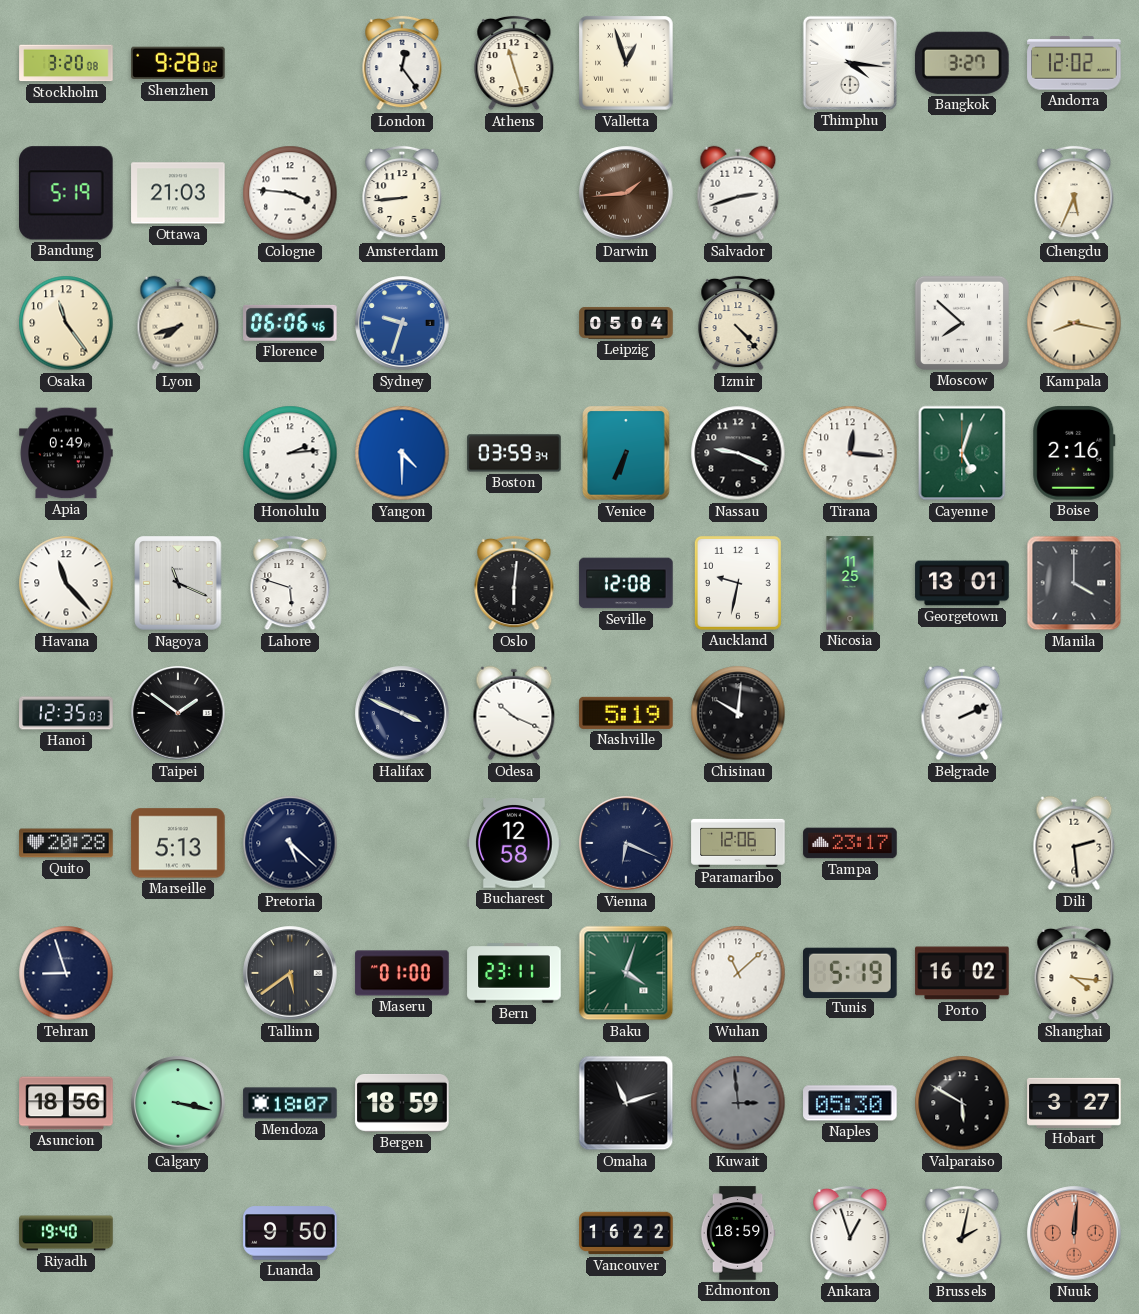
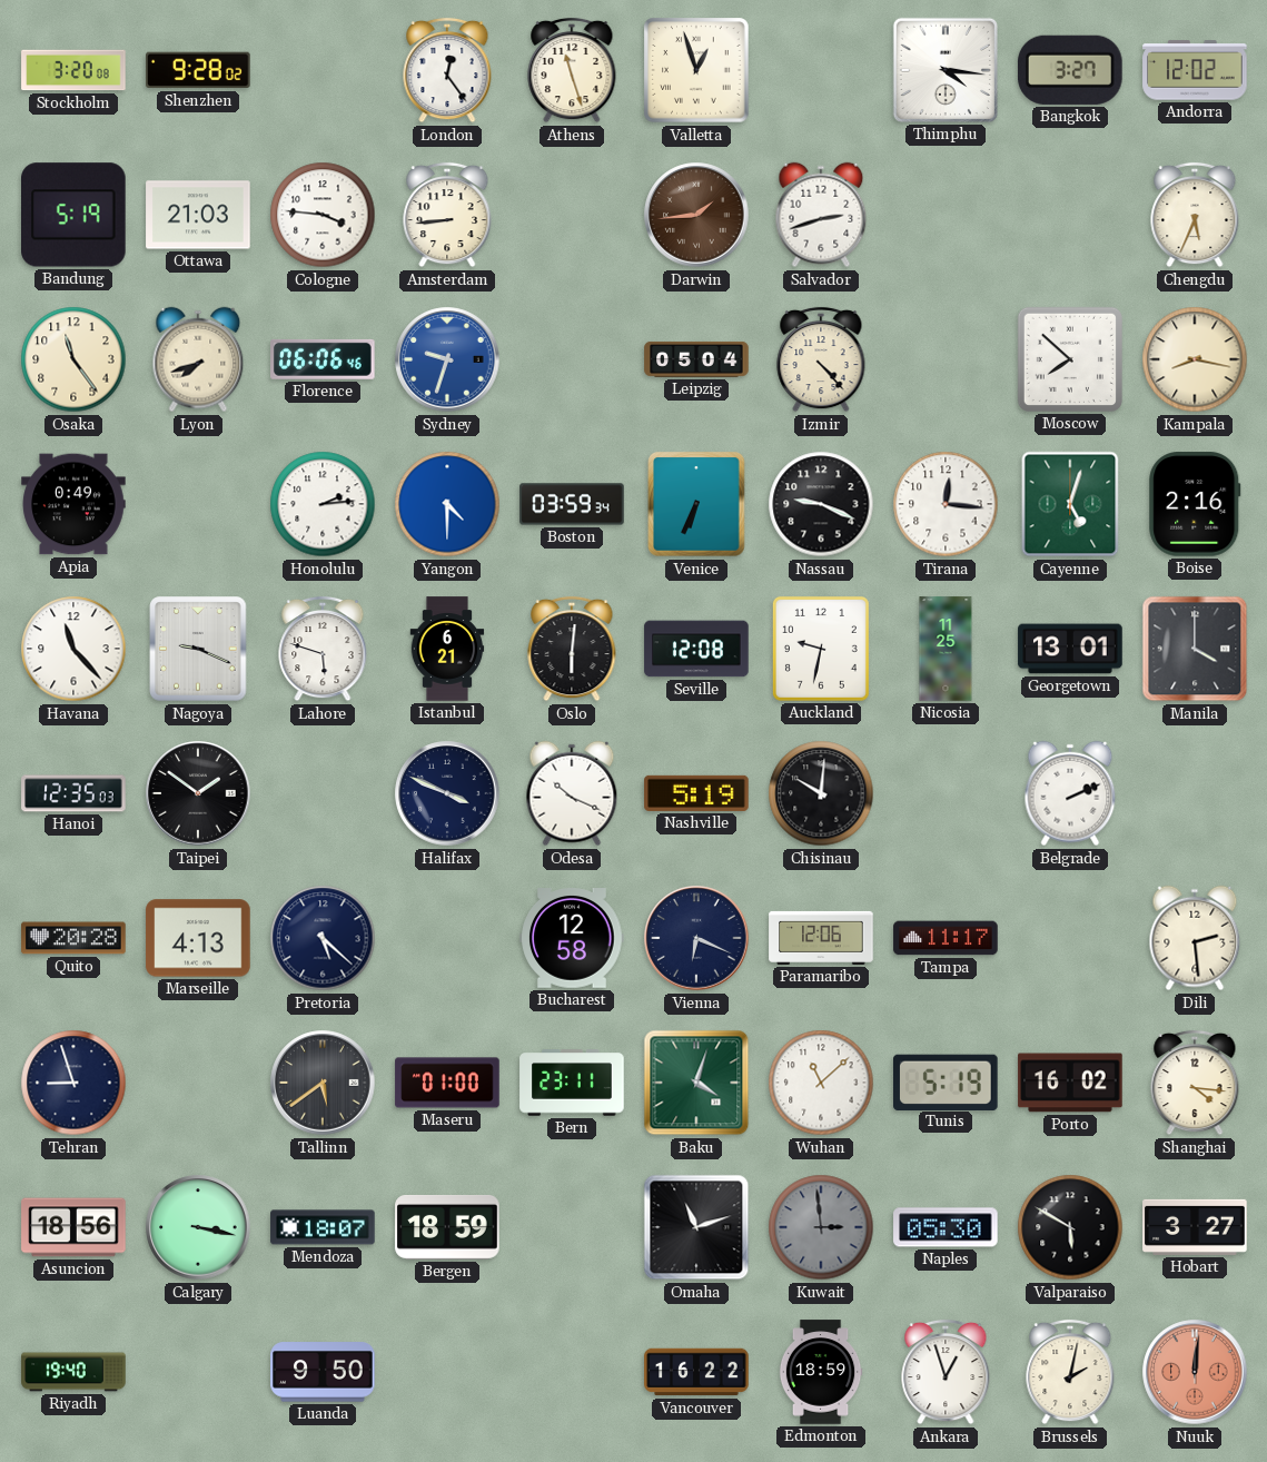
Nagoya: 11:19 -> 9:19
Istanbul: none -> 6:21
Marseille: 5:13 -> 4:13
Tampa: 23:17 -> 11:17
